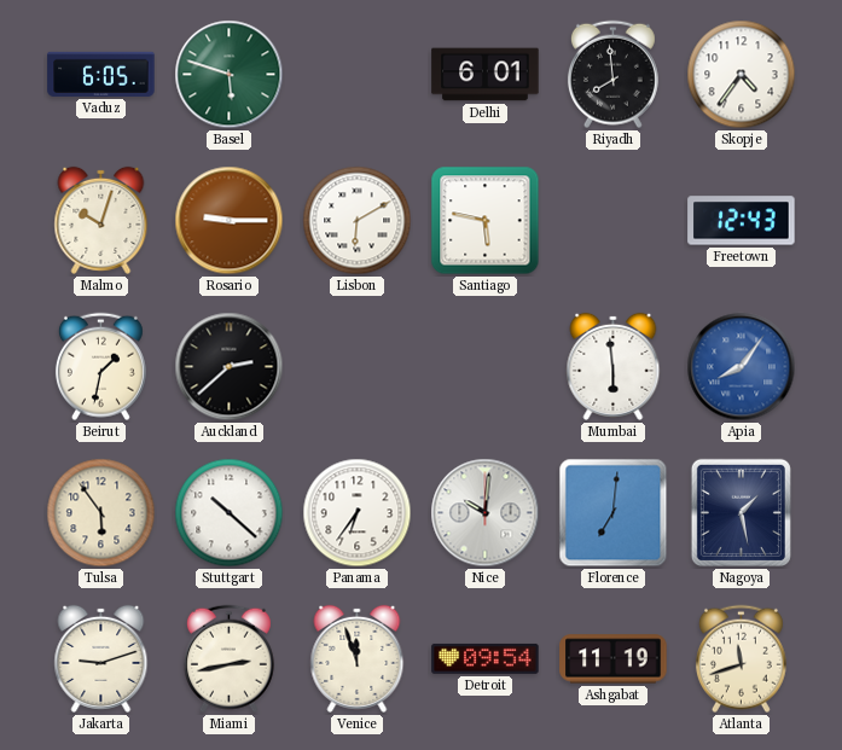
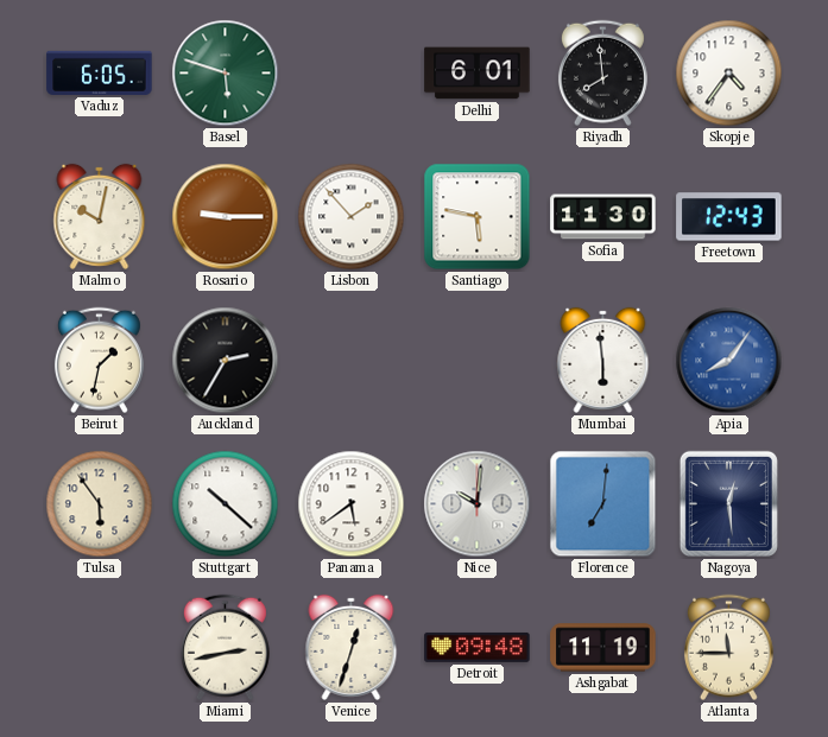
Malmo: 10:03 -> 10:02
Lisbon: 6:10 -> 1:53
Sofia: none -> 11:30
Auckland: 2:38 -> 2:35
Panama: 6:36 -> 5:39
Nagoya: 1:28 -> 12:29
Jakarta: 9:12 -> none
Venice: 11:57 -> 12:33
Detroit: 09:54 -> 09:48
Atlanta: 11:42 -> 11:45
